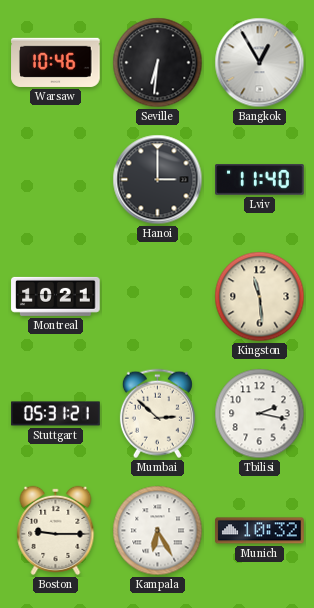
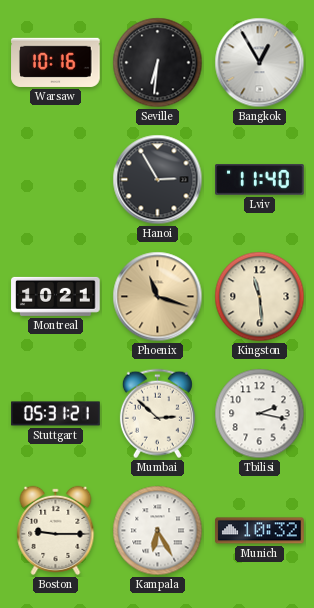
Warsaw: 10:46 -> 10:16
Hanoi: 3:00 -> 2:55
Phoenix: none -> 11:18
